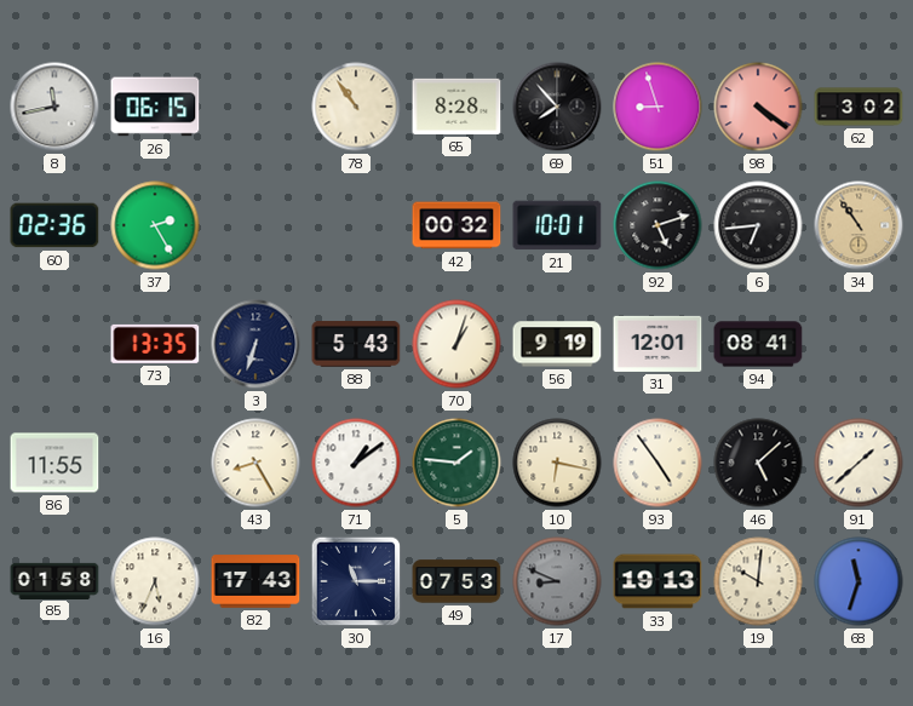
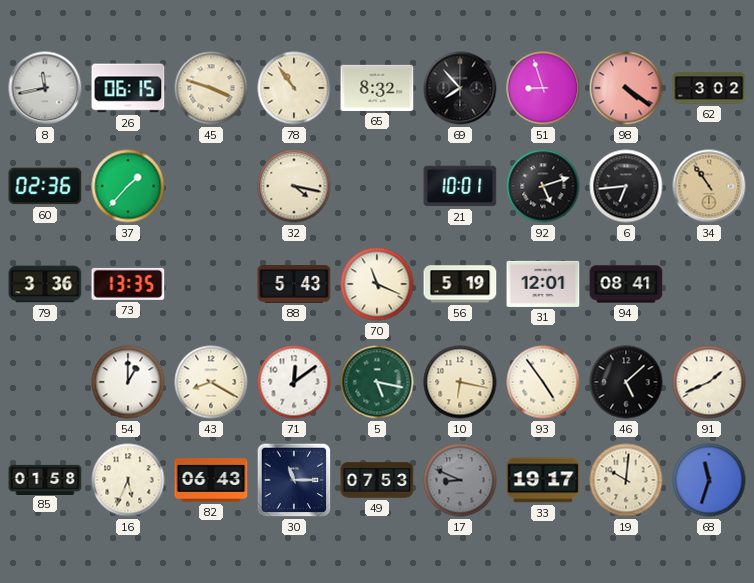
45: none -> 3:48
65: 8:28 -> 8:32
37: 2:25 -> 1:37
32: none -> 4:17
42: 00:32 -> none
79: none -> 3:36
3: 6:33 -> none
70: 1:03 -> 11:19
56: 9:19 -> 5:19
86: 11:55 -> none
54: none -> 1:00
43: 8:25 -> 8:20
71: 1:09 -> 12:09
5: 1:46 -> 5:17
91: 1:38 -> 1:41
82: 17:43 -> 06:43
33: 19:13 -> 19:17
